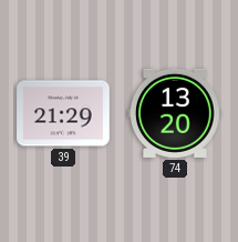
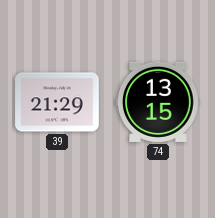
74: 13:20 -> 13:15
